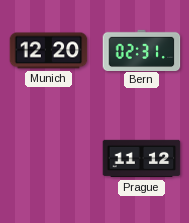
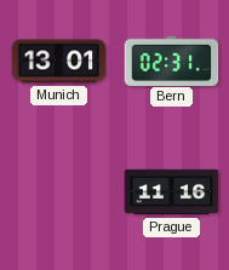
Munich: 12:20 -> 13:01
Prague: 11:12 -> 11:16
